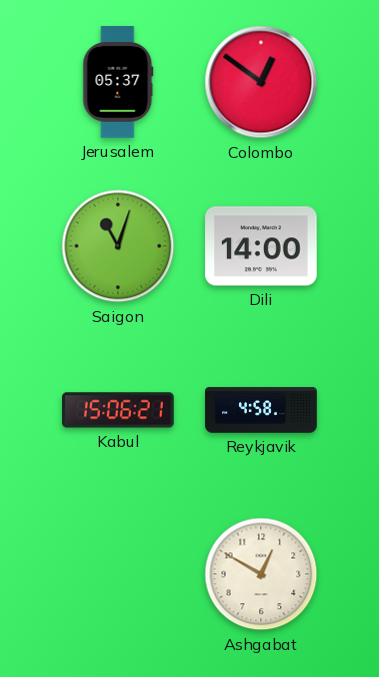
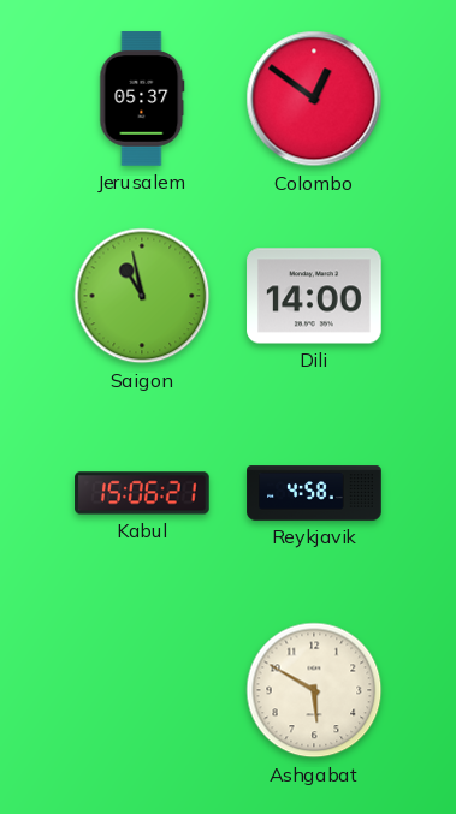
Saigon: 11:03 -> 10:58
Ashgabat: 12:50 -> 5:50
